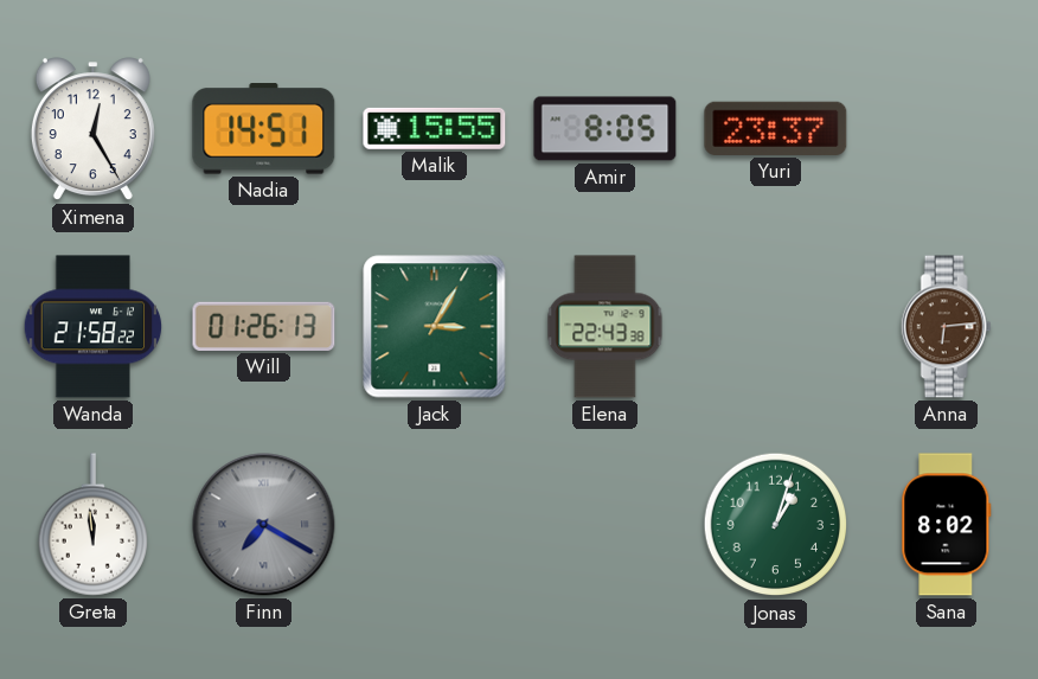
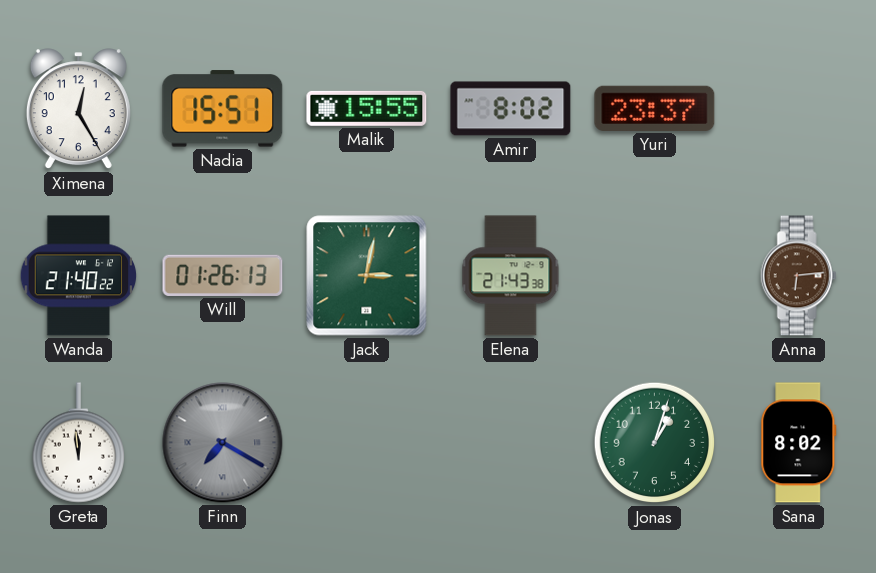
Nadia: 14:51 -> 15:51
Amir: 8:05 -> 8:02
Wanda: 21:58 -> 21:40
Jack: 3:05 -> 3:02
Elena: 22:43 -> 21:43
